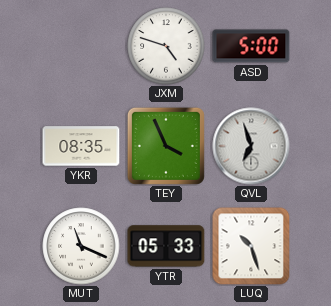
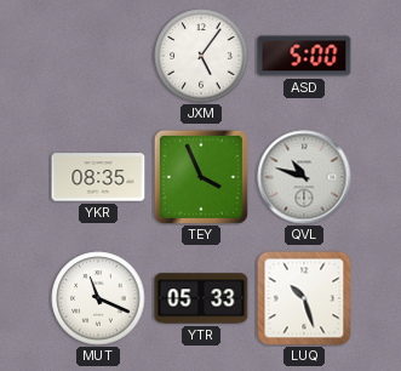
JXM: 4:48 -> 5:06
QVL: 6:57 -> 10:48
